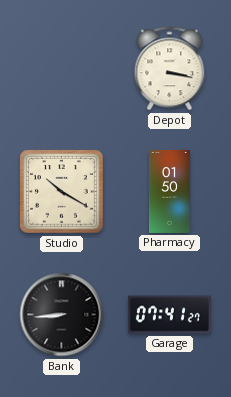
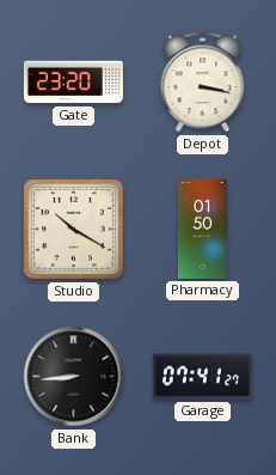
Gate: none -> 23:20
